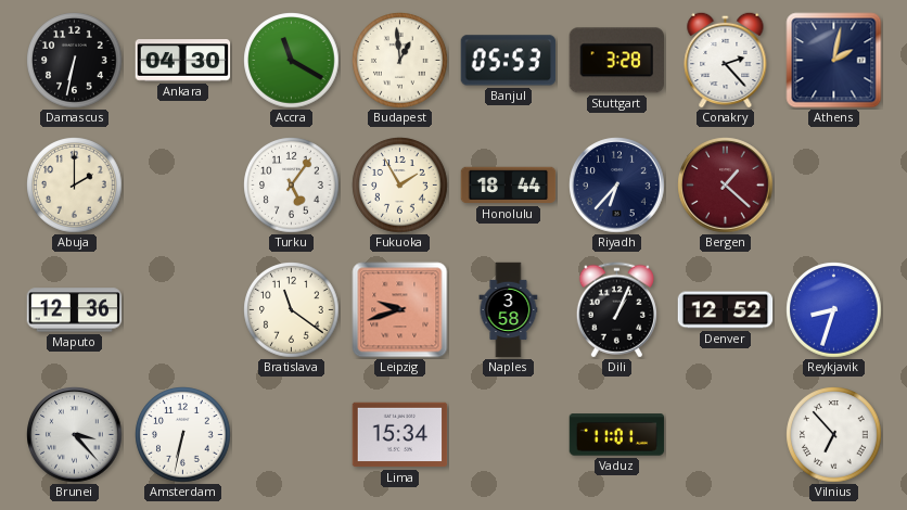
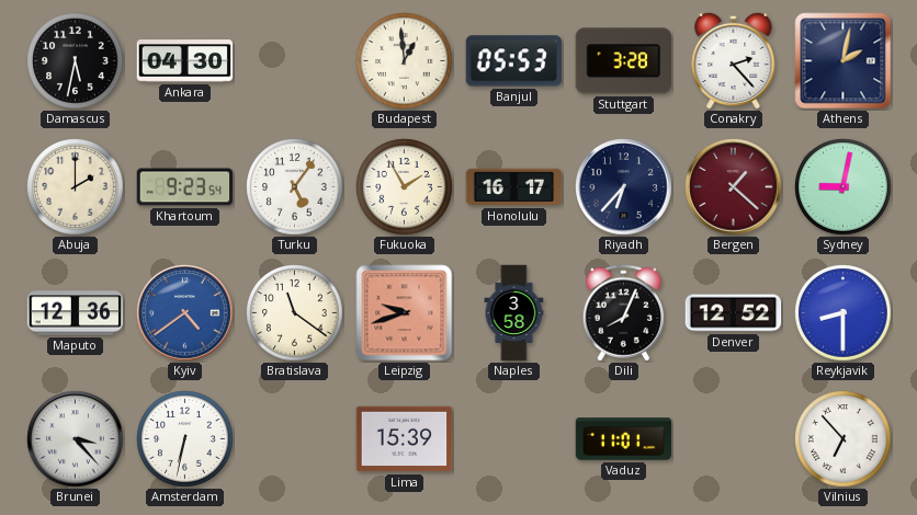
Damascus: 6:32 -> 5:32
Accra: 11:20 -> none
Khartoum: none -> 9:23
Honolulu: 18:44 -> 16:17
Sydney: none -> 9:02
Kyiv: none -> 4:39
Dili: 1:04 -> 8:04
Reykjavik: 8:33 -> 8:30
Lima: 15:34 -> 15:39
